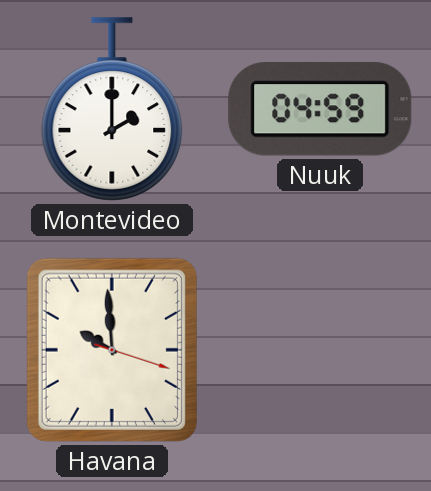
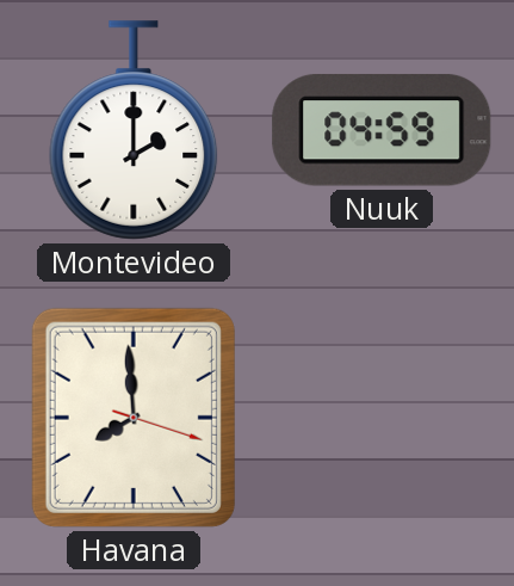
Havana: 9:59 -> 7:59
